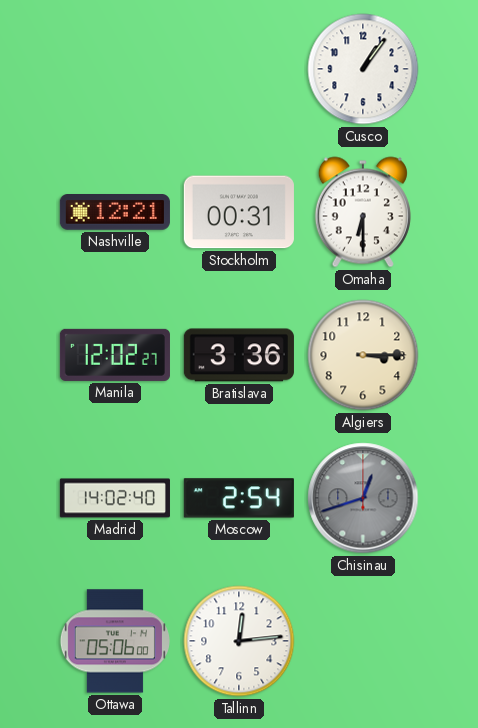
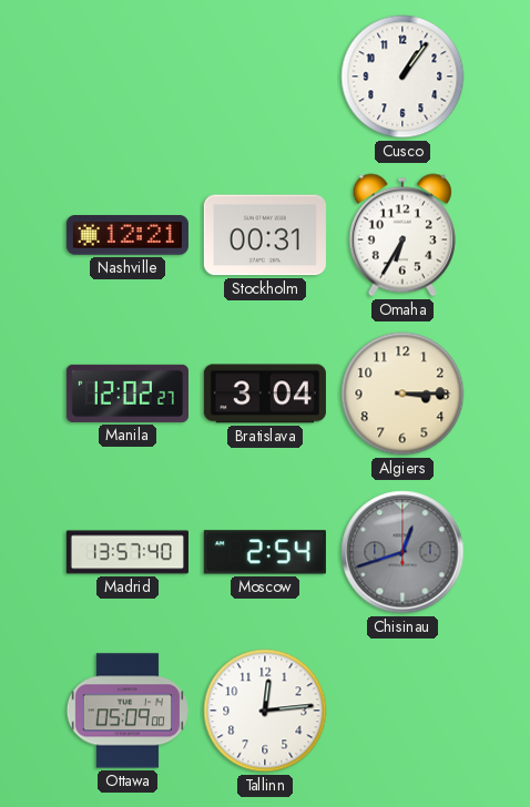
Omaha: 6:30 -> 6:35
Bratislava: 3:36 -> 3:04
Madrid: 14:02 -> 13:57
Ottawa: 05:06 -> 05:09
